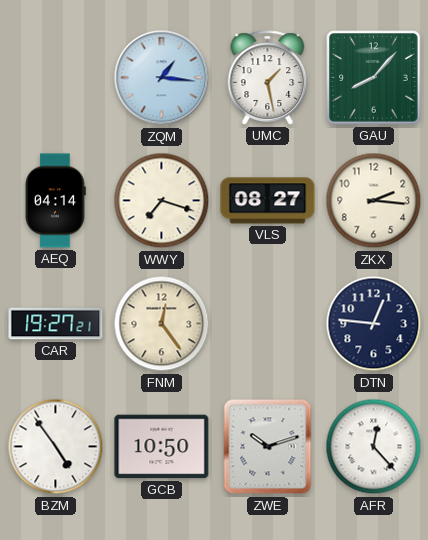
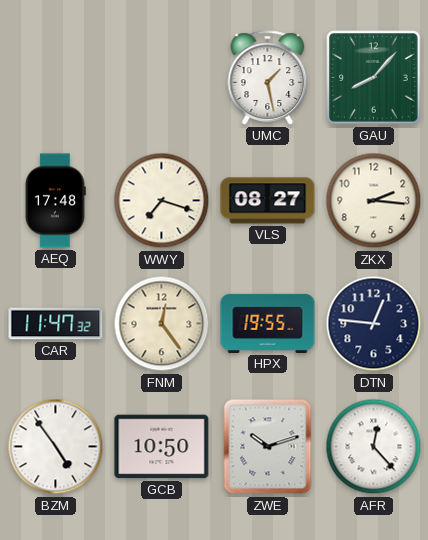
ZQM: 1:16 -> none
AEQ: 04:14 -> 17:48
CAR: 19:27 -> 11:47
HPX: none -> 19:55
